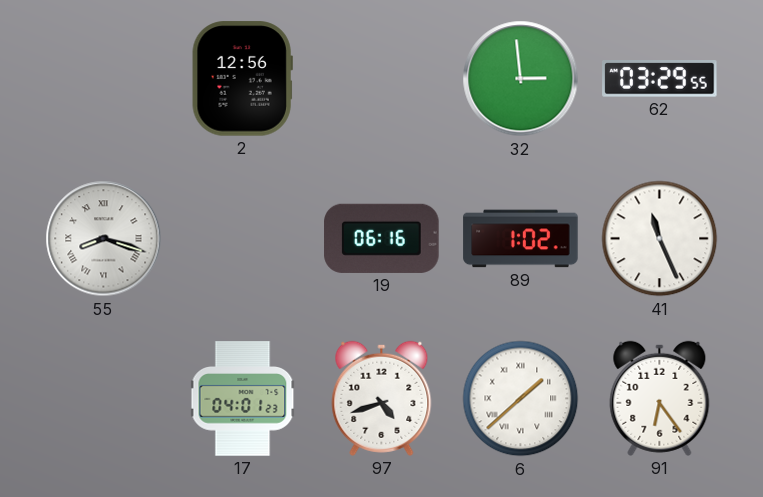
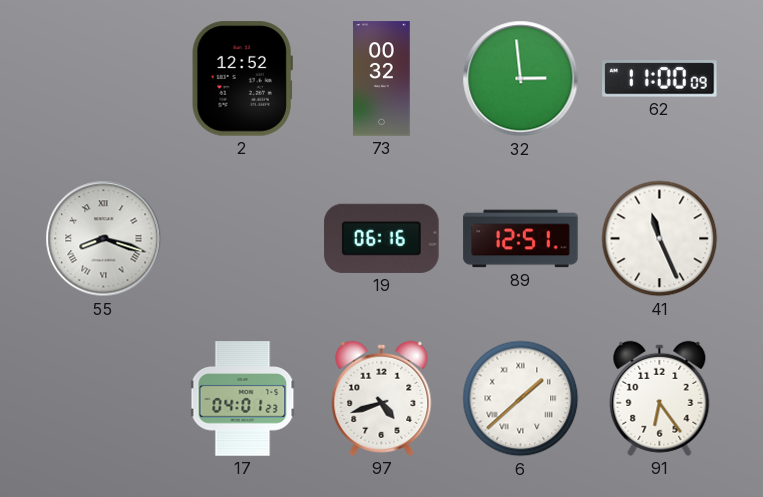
2: 12:56 -> 12:52
73: none -> 00:32
62: 03:29 -> 11:00
89: 1:02 -> 12:51
